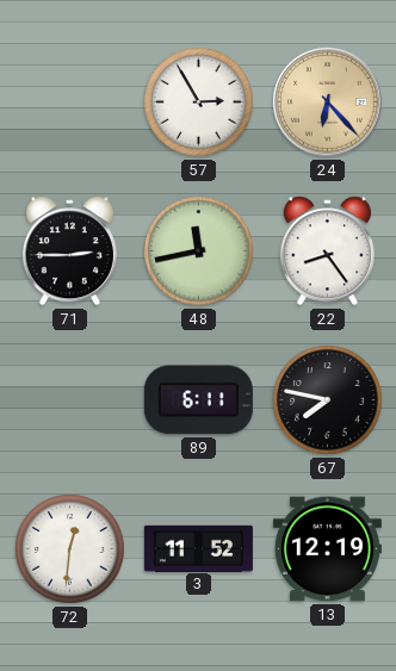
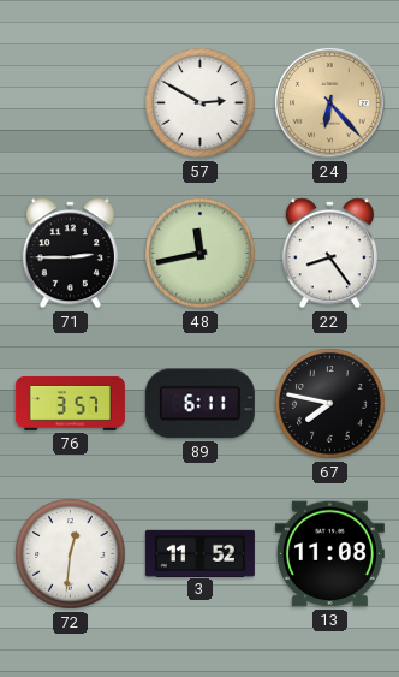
57: 2:55 -> 2:50
76: none -> 3:57
13: 12:19 -> 11:08
